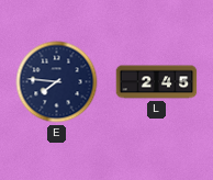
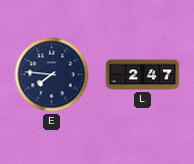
L: 2:45 -> 2:47
